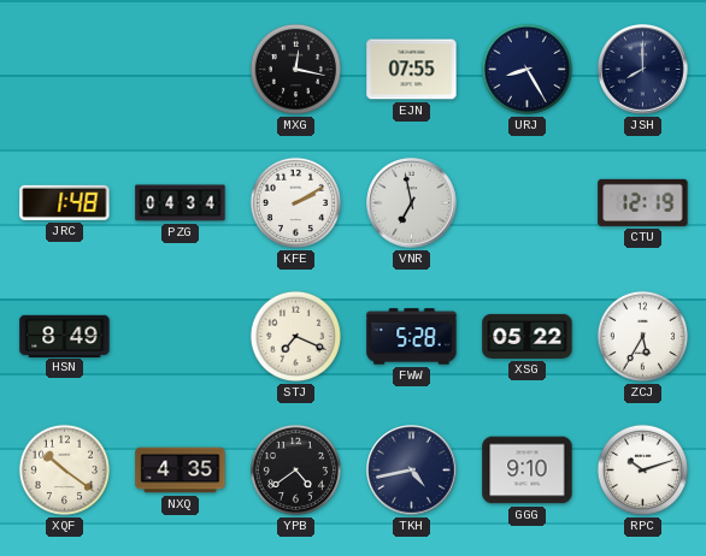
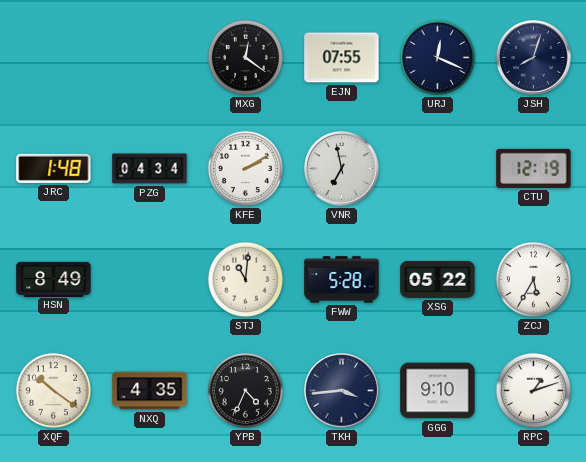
MXG: 12:17 -> 12:21
URJ: 8:25 -> 12:19
JSH: 8:00 -> 8:03
STJ: 7:19 -> 11:01
YPB: 4:39 -> 4:34
TKH: 4:43 -> 3:44
RPC: 10:12 -> 1:12
